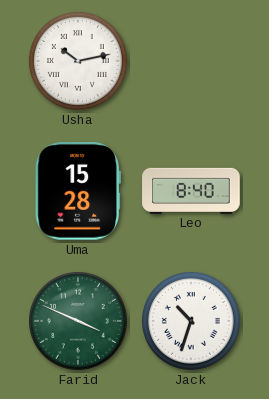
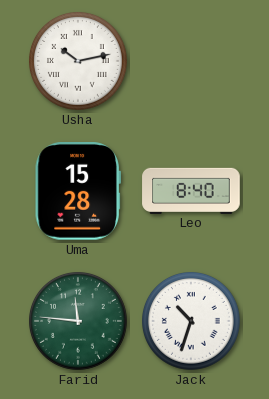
Farid: 3:49 -> 11:46
